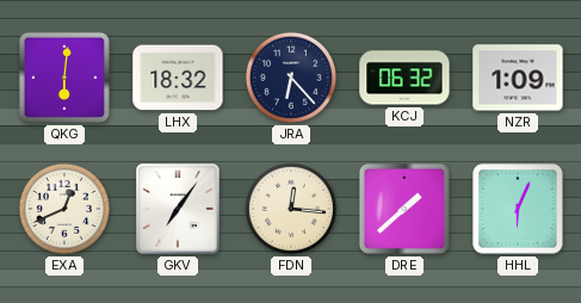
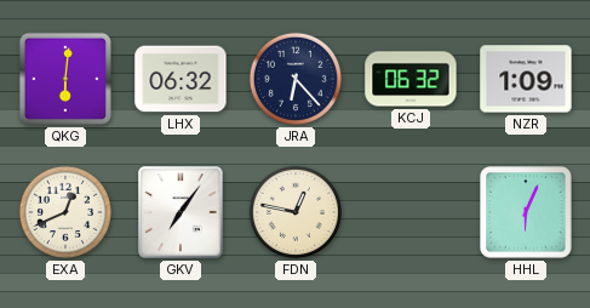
LHX: 18:32 -> 06:32
FDN: 12:16 -> 12:47
DRE: 1:38 -> none
